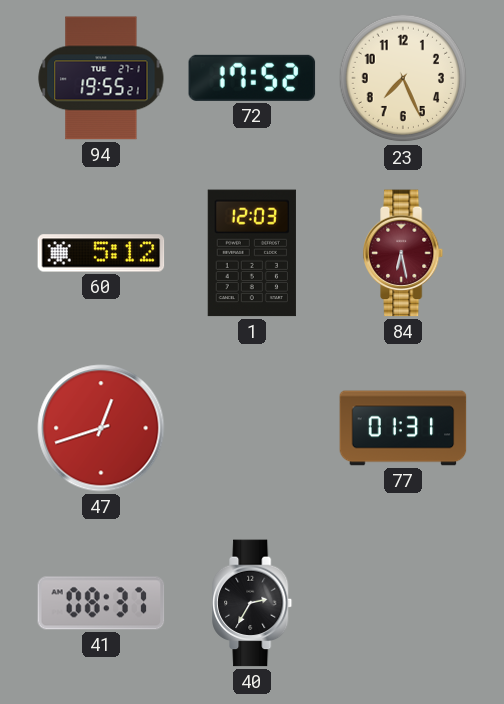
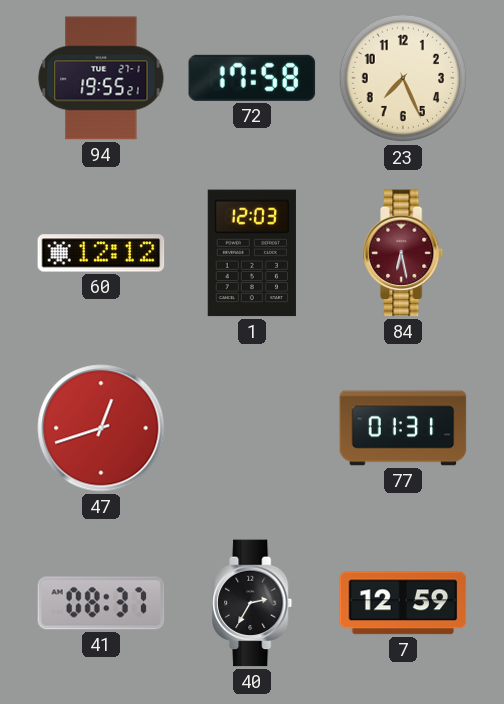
72: 17:52 -> 17:58
60: 5:12 -> 12:12
7: none -> 12:59
